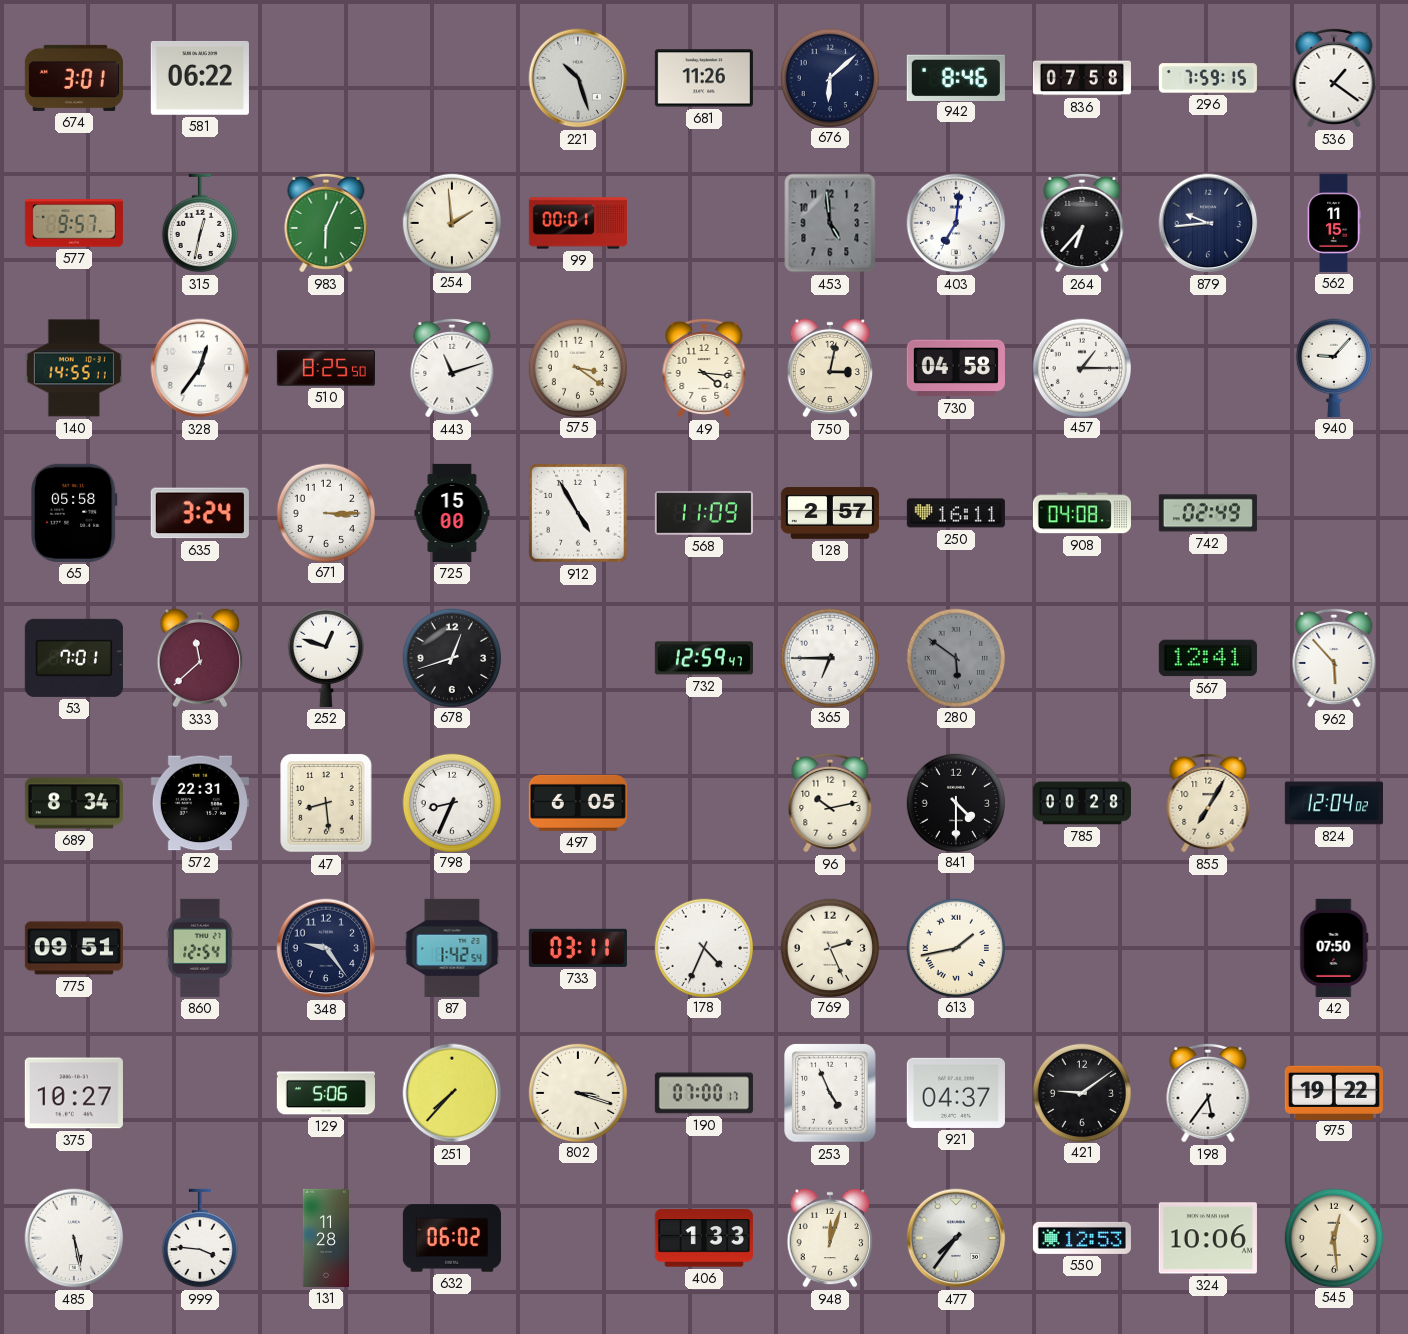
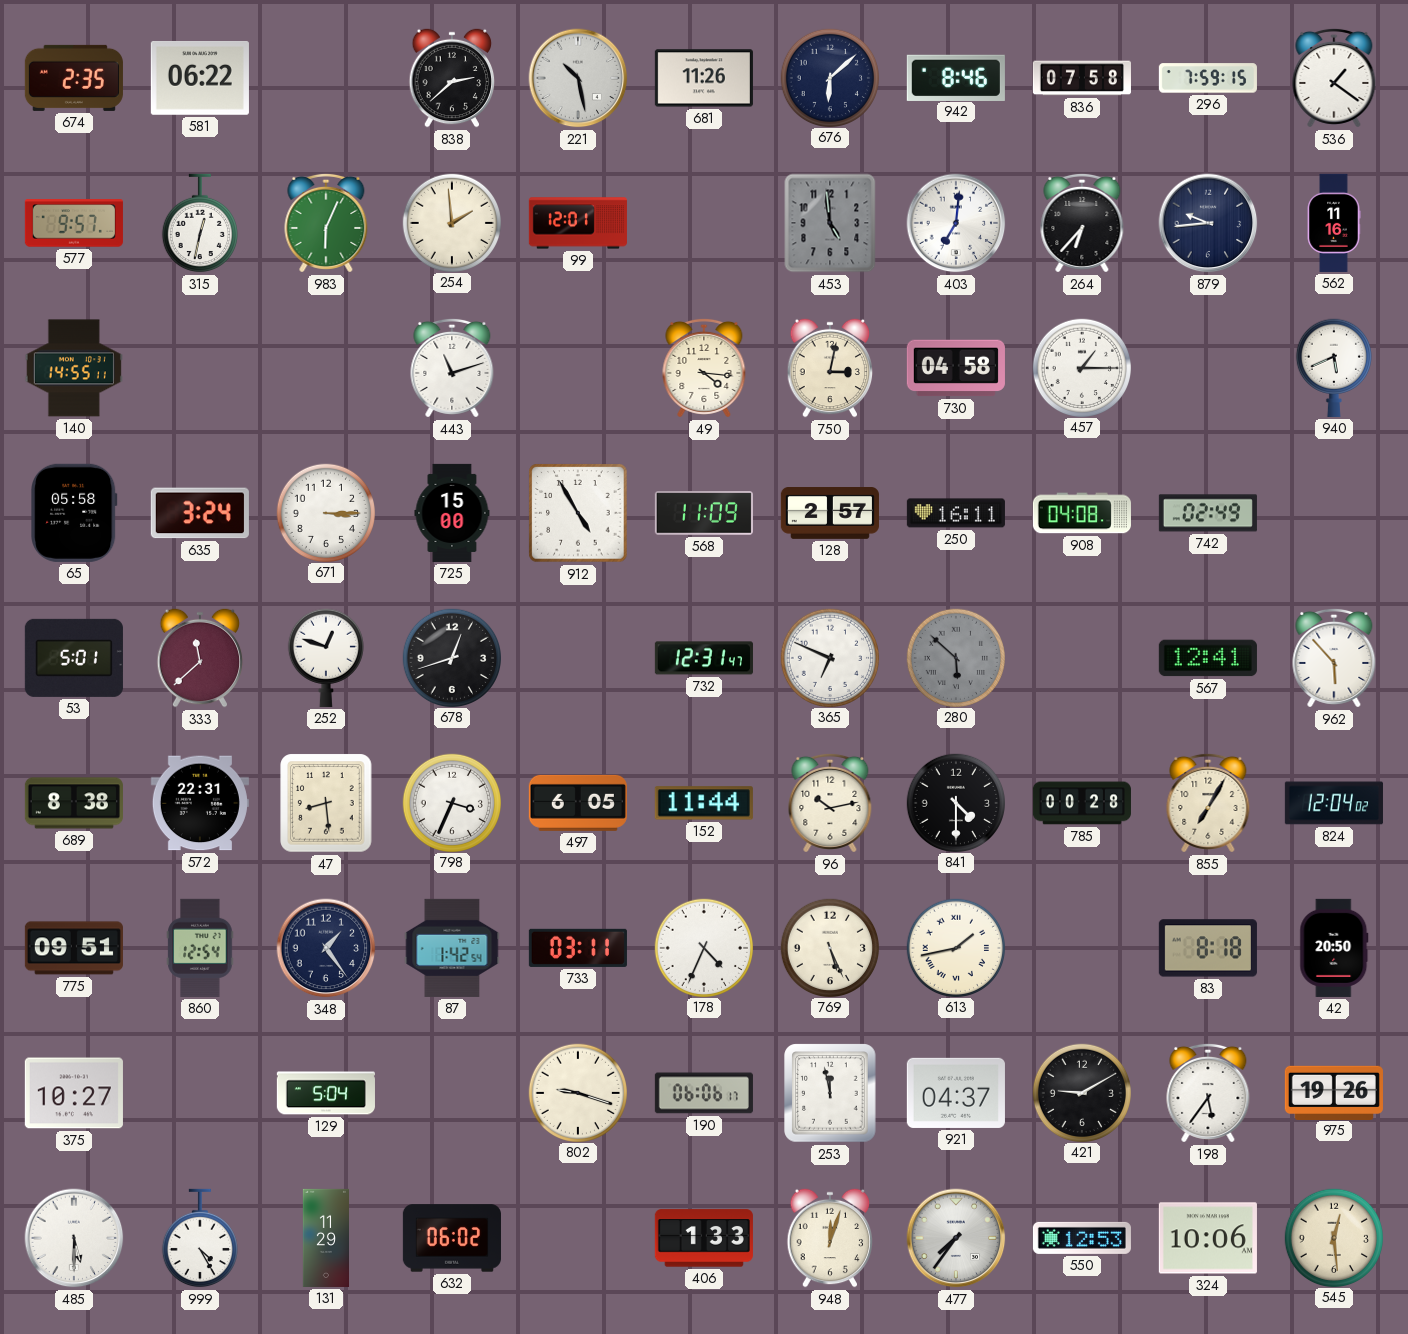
674: 3:01 -> 2:35
838: none -> 2:38
221: 10:27 -> 10:28
99: 00:01 -> 12:01
562: 11:15 -> 11:16
328: 12:36 -> none
510: 8:25 -> none
575: 3:21 -> none
940: 9:07 -> 5:41
53: 7:01 -> 5:01
732: 12:59 -> 12:31
365: 6:45 -> 6:49
280: 5:51 -> 5:52
689: 8:34 -> 8:38
798: 8:34 -> 3:34
152: none -> 11:44
348: 9:24 -> 1:24
769: 2:26 -> 5:26
83: none -> 8:18
42: 07:50 -> 20:50
129: 5:06 -> 5:04
251: 7:37 -> none
802: 3:18 -> 9:18
190: 07:00 -> 06:06
253: 4:56 -> 11:58
421: 9:09 -> 9:10
975: 19:22 -> 19:26
485: 5:28 -> 5:30
999: 3:46 -> 4:25
131: 11:28 -> 11:29
